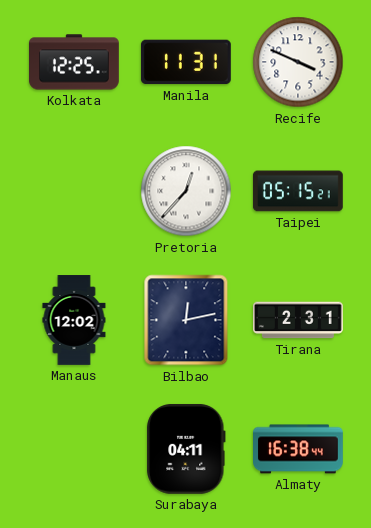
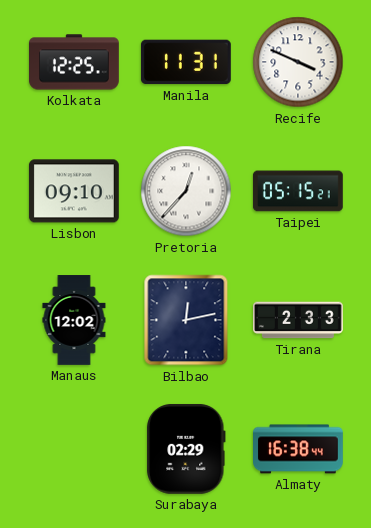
Lisbon: none -> 09:10
Tirana: 2:31 -> 2:33
Surabaya: 04:11 -> 02:29
